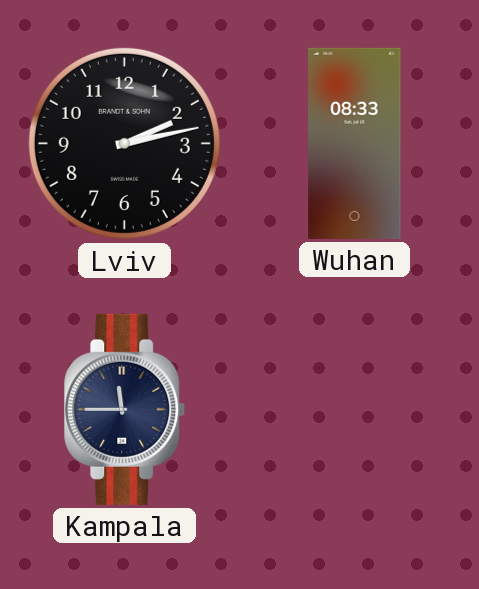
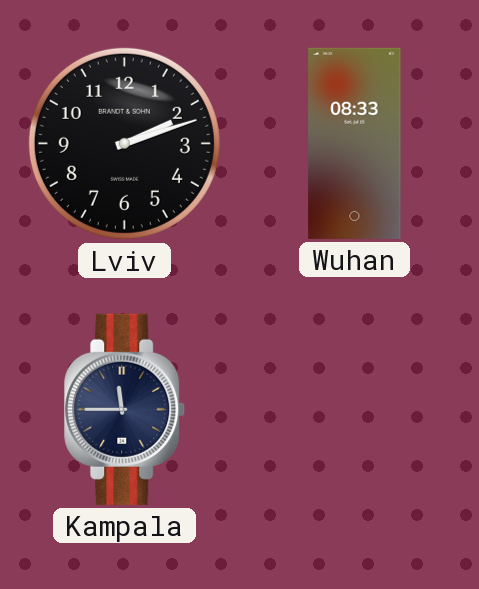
Lviv: 2:13 -> 2:12
